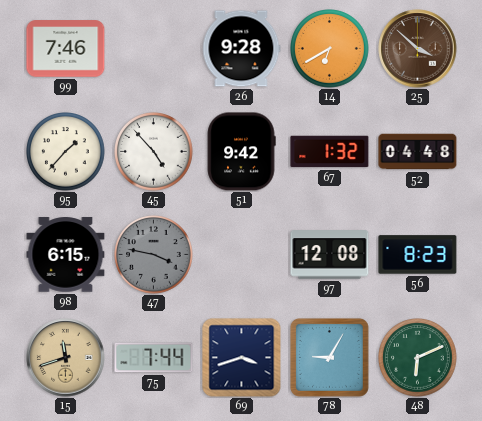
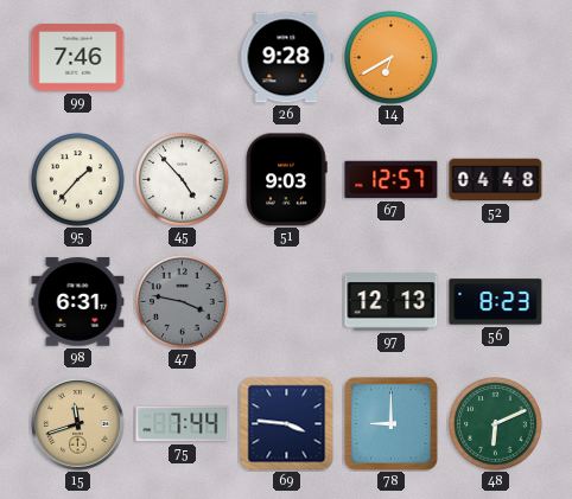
25: 3:52 -> none
51: 9:42 -> 9:03
67: 1:32 -> 12:57
98: 6:15 -> 6:31
97: 12:08 -> 12:13
69: 3:42 -> 3:46
78: 9:05 -> 9:00
